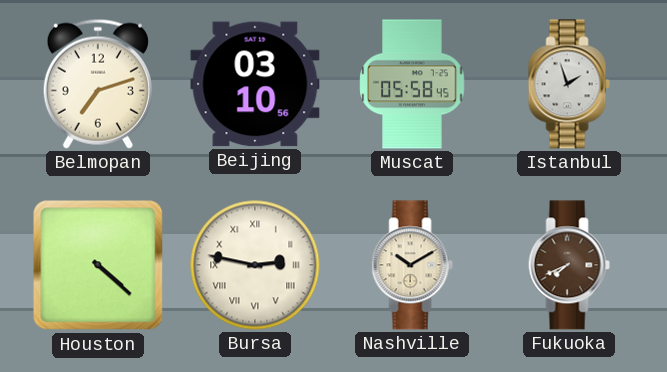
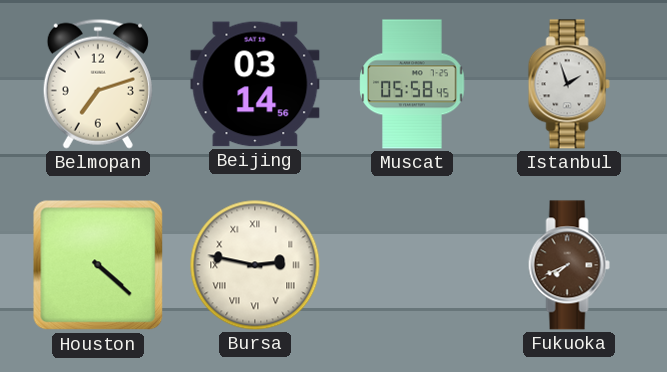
Beijing: 03:10 -> 03:14
Nashville: 10:10 -> none
